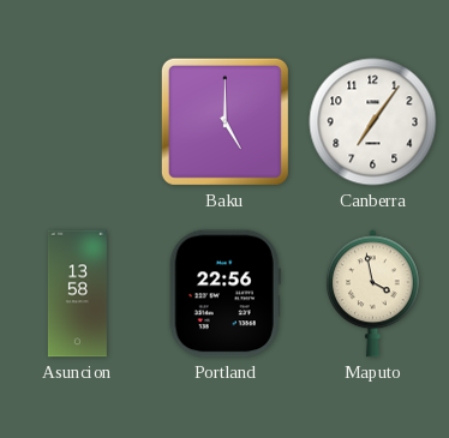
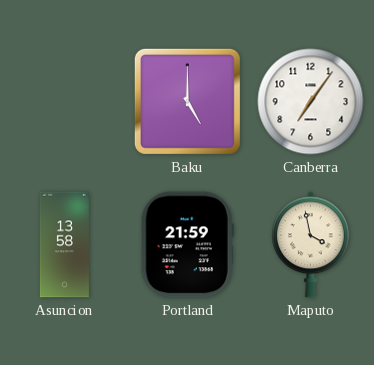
Portland: 22:56 -> 21:59
